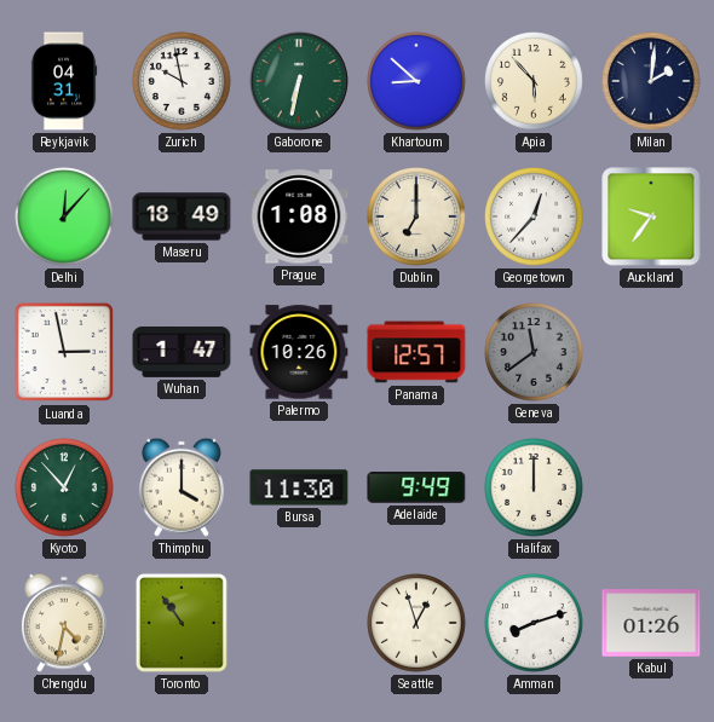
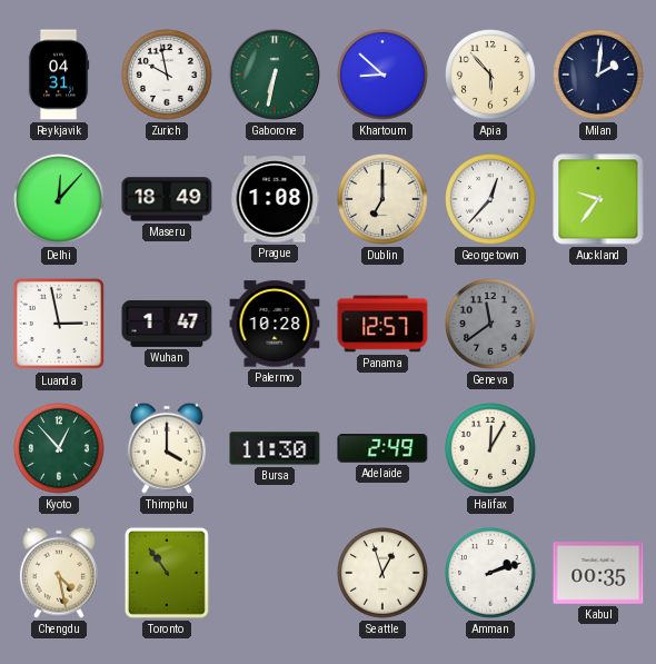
Palermo: 10:26 -> 10:28
Adelaide: 9:49 -> 2:49
Halifax: 12:00 -> 12:05
Chengdu: 4:32 -> 4:28
Amman: 8:12 -> 2:12
Kabul: 01:26 -> 00:35
